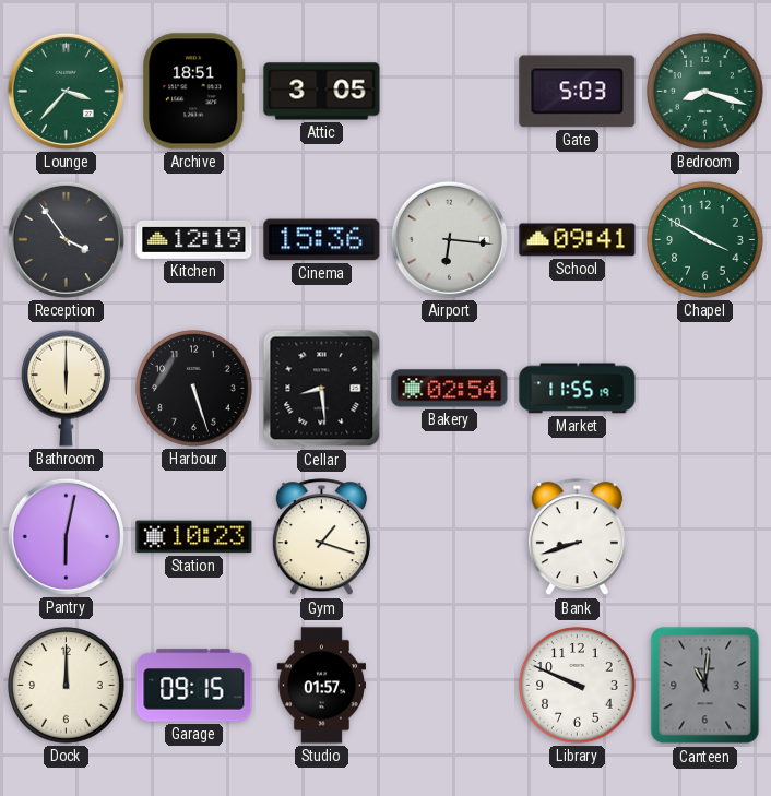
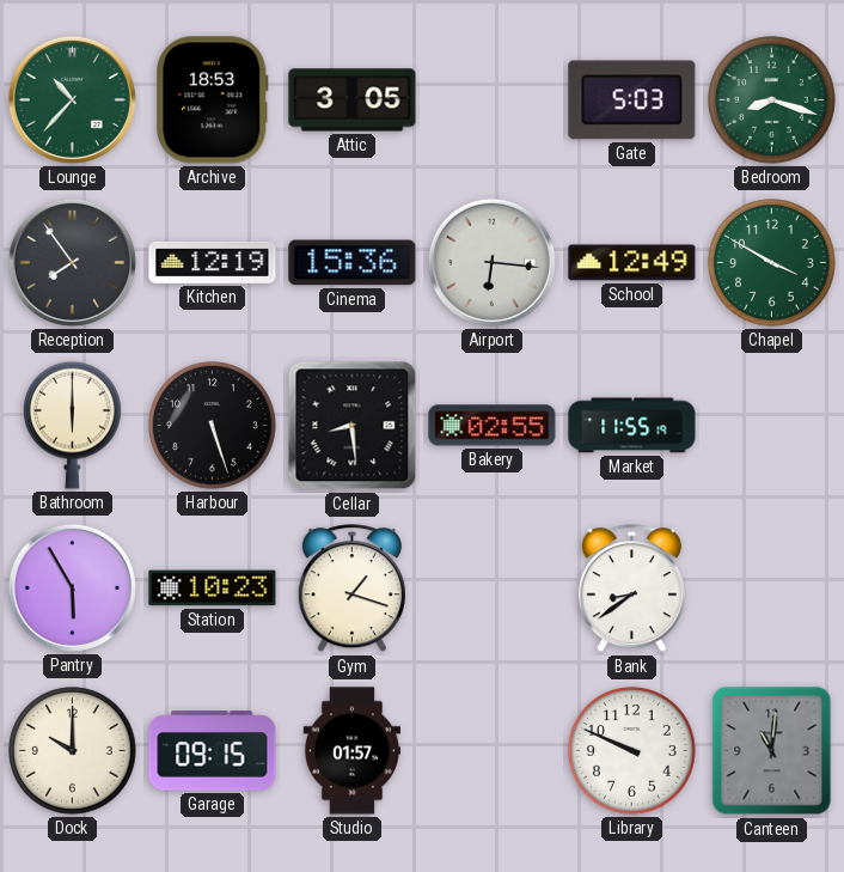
Lounge: 3:37 -> 10:37
Archive: 18:51 -> 18:53
Reception: 3:54 -> 7:54
School: 09:41 -> 12:49
Bakery: 02:54 -> 02:55
Pantry: 6:02 -> 5:55
Bank: 8:42 -> 8:39
Dock: 12:00 -> 10:00
